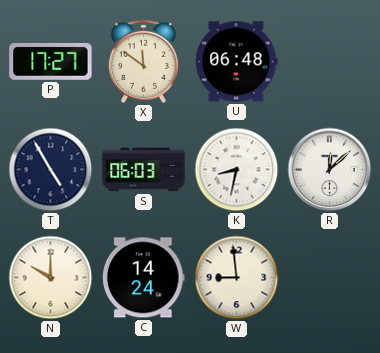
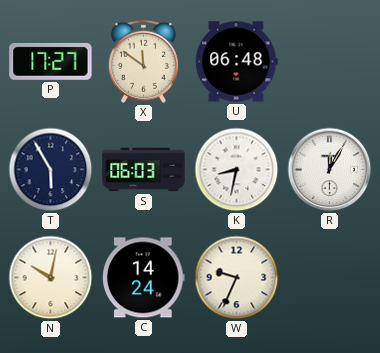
T: 4:55 -> 5:55
R: 12:08 -> 12:05
N: 10:00 -> 10:02
W: 8:59 -> 9:34
